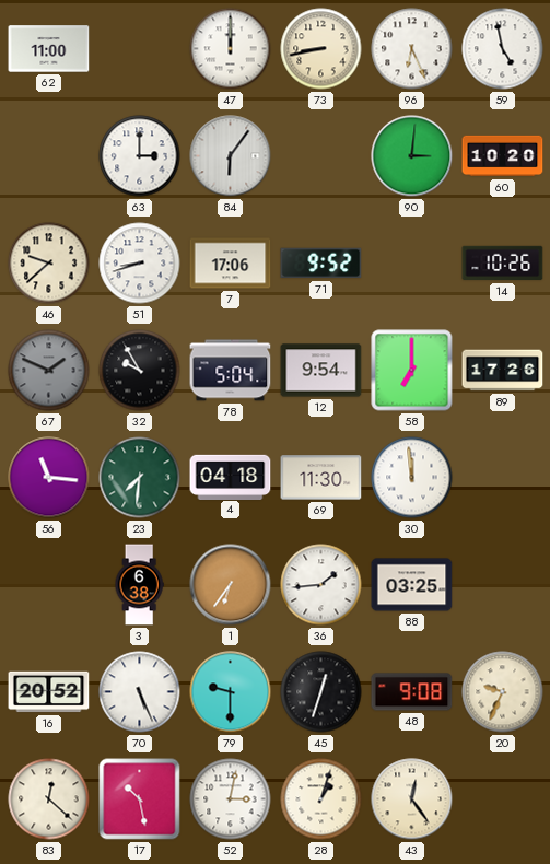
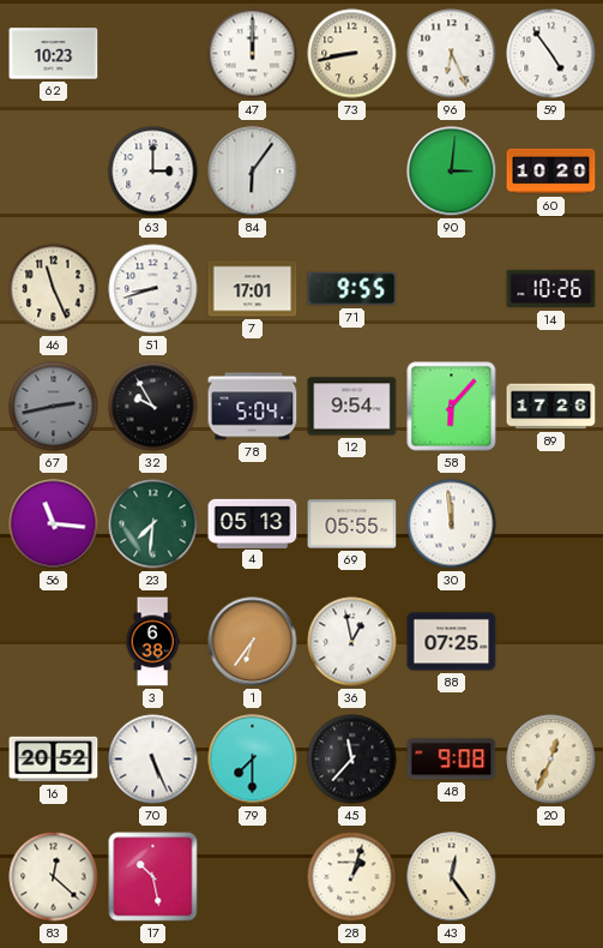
62: 11:00 -> 10:23
59: 4:58 -> 4:54
46: 9:38 -> 11:26
7: 17:06 -> 17:01
71: 9:52 -> 9:55
67: 1:49 -> 2:43
58: 7:00 -> 6:07
4: 04:18 -> 05:13
69: 11:30 -> 05:55
36: 1:44 -> 12:58
88: 03:25 -> 07:25
79: 9:30 -> 7:30
45: 12:33 -> 11:37
20: 9:34 -> 12:34
52: 3:02 -> none
